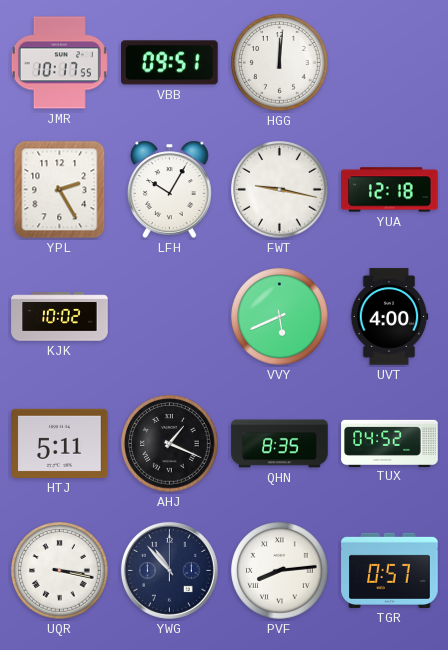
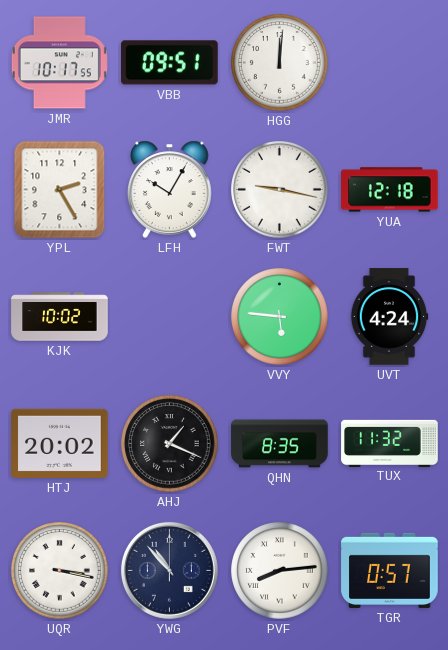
VVY: 5:41 -> 5:46
UVT: 4:00 -> 4:24
HTJ: 5:11 -> 20:02
TUX: 04:52 -> 11:32
